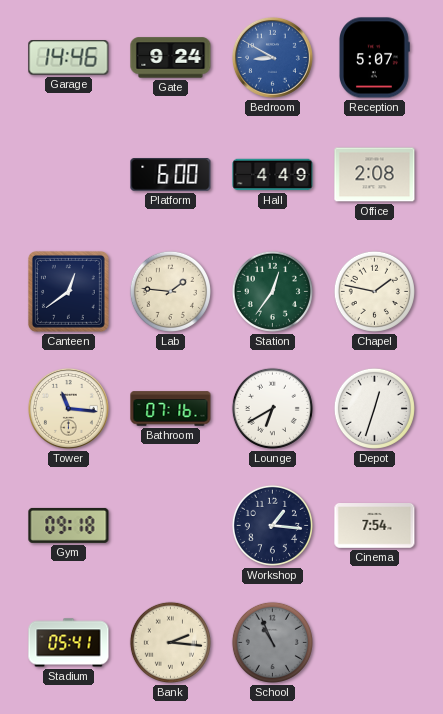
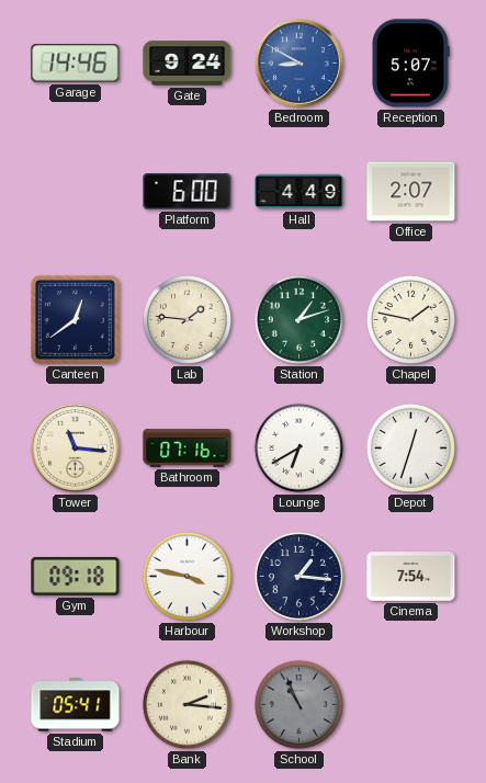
Office: 2:08 -> 2:07
Station: 12:36 -> 1:12
Harbour: none -> 3:47
